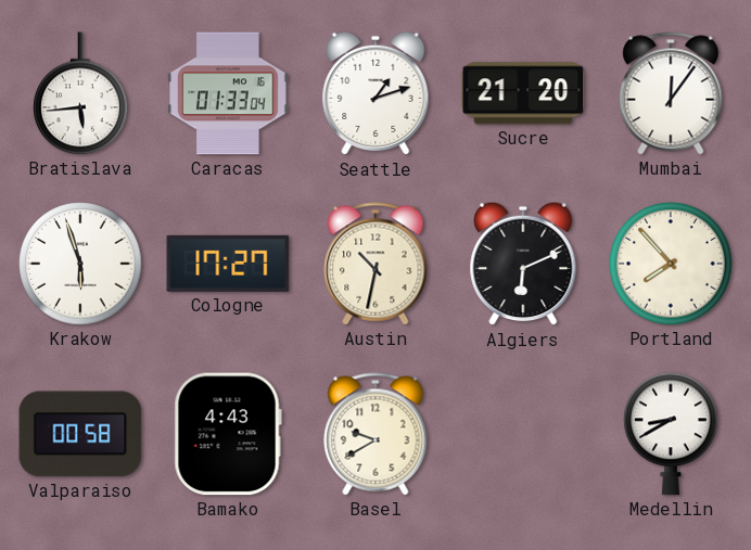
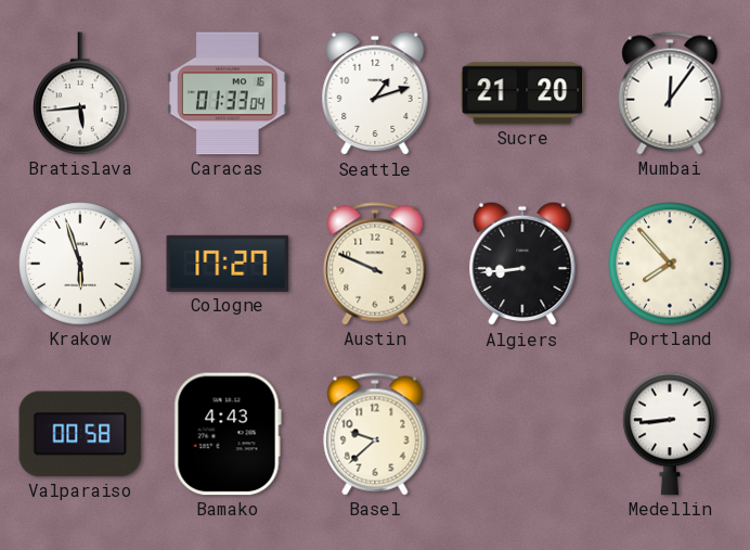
Austin: 10:32 -> 9:49
Algiers: 6:11 -> 8:44
Basel: 9:40 -> 9:38
Medellin: 8:40 -> 8:44
